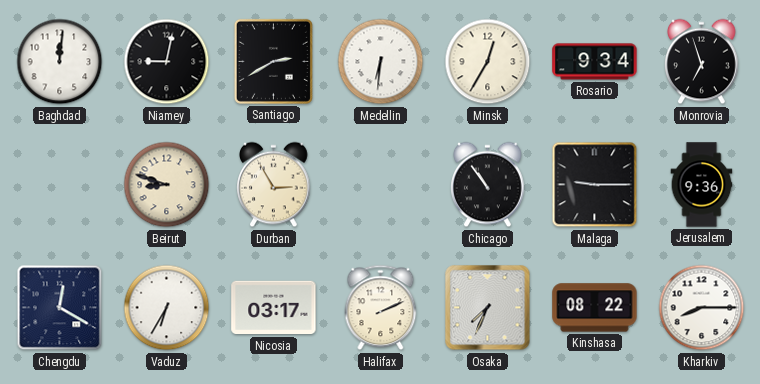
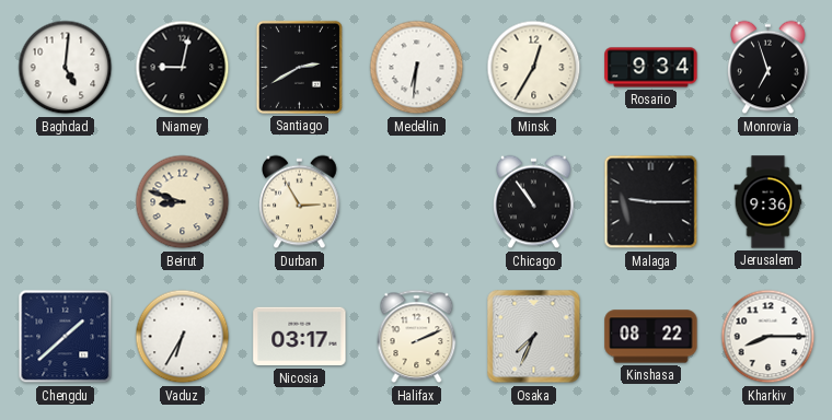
Baghdad: 12:01 -> 5:01
Chengdu: 12:20 -> 1:38
